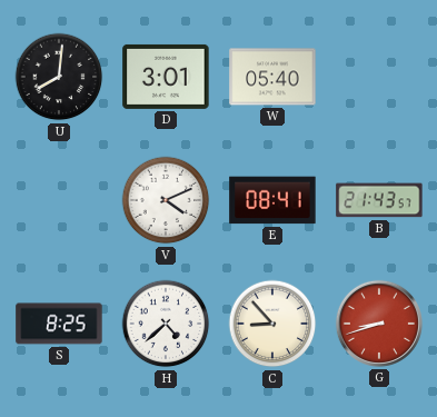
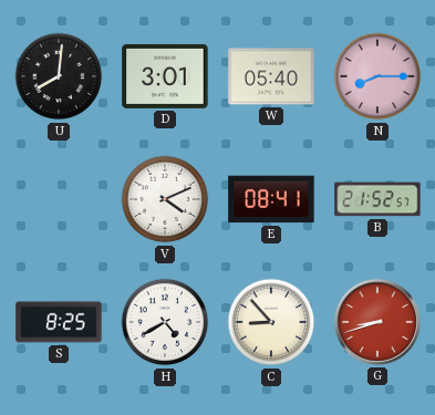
N: none -> 8:15
B: 21:43 -> 21:52
H: 4:38 -> 4:40
